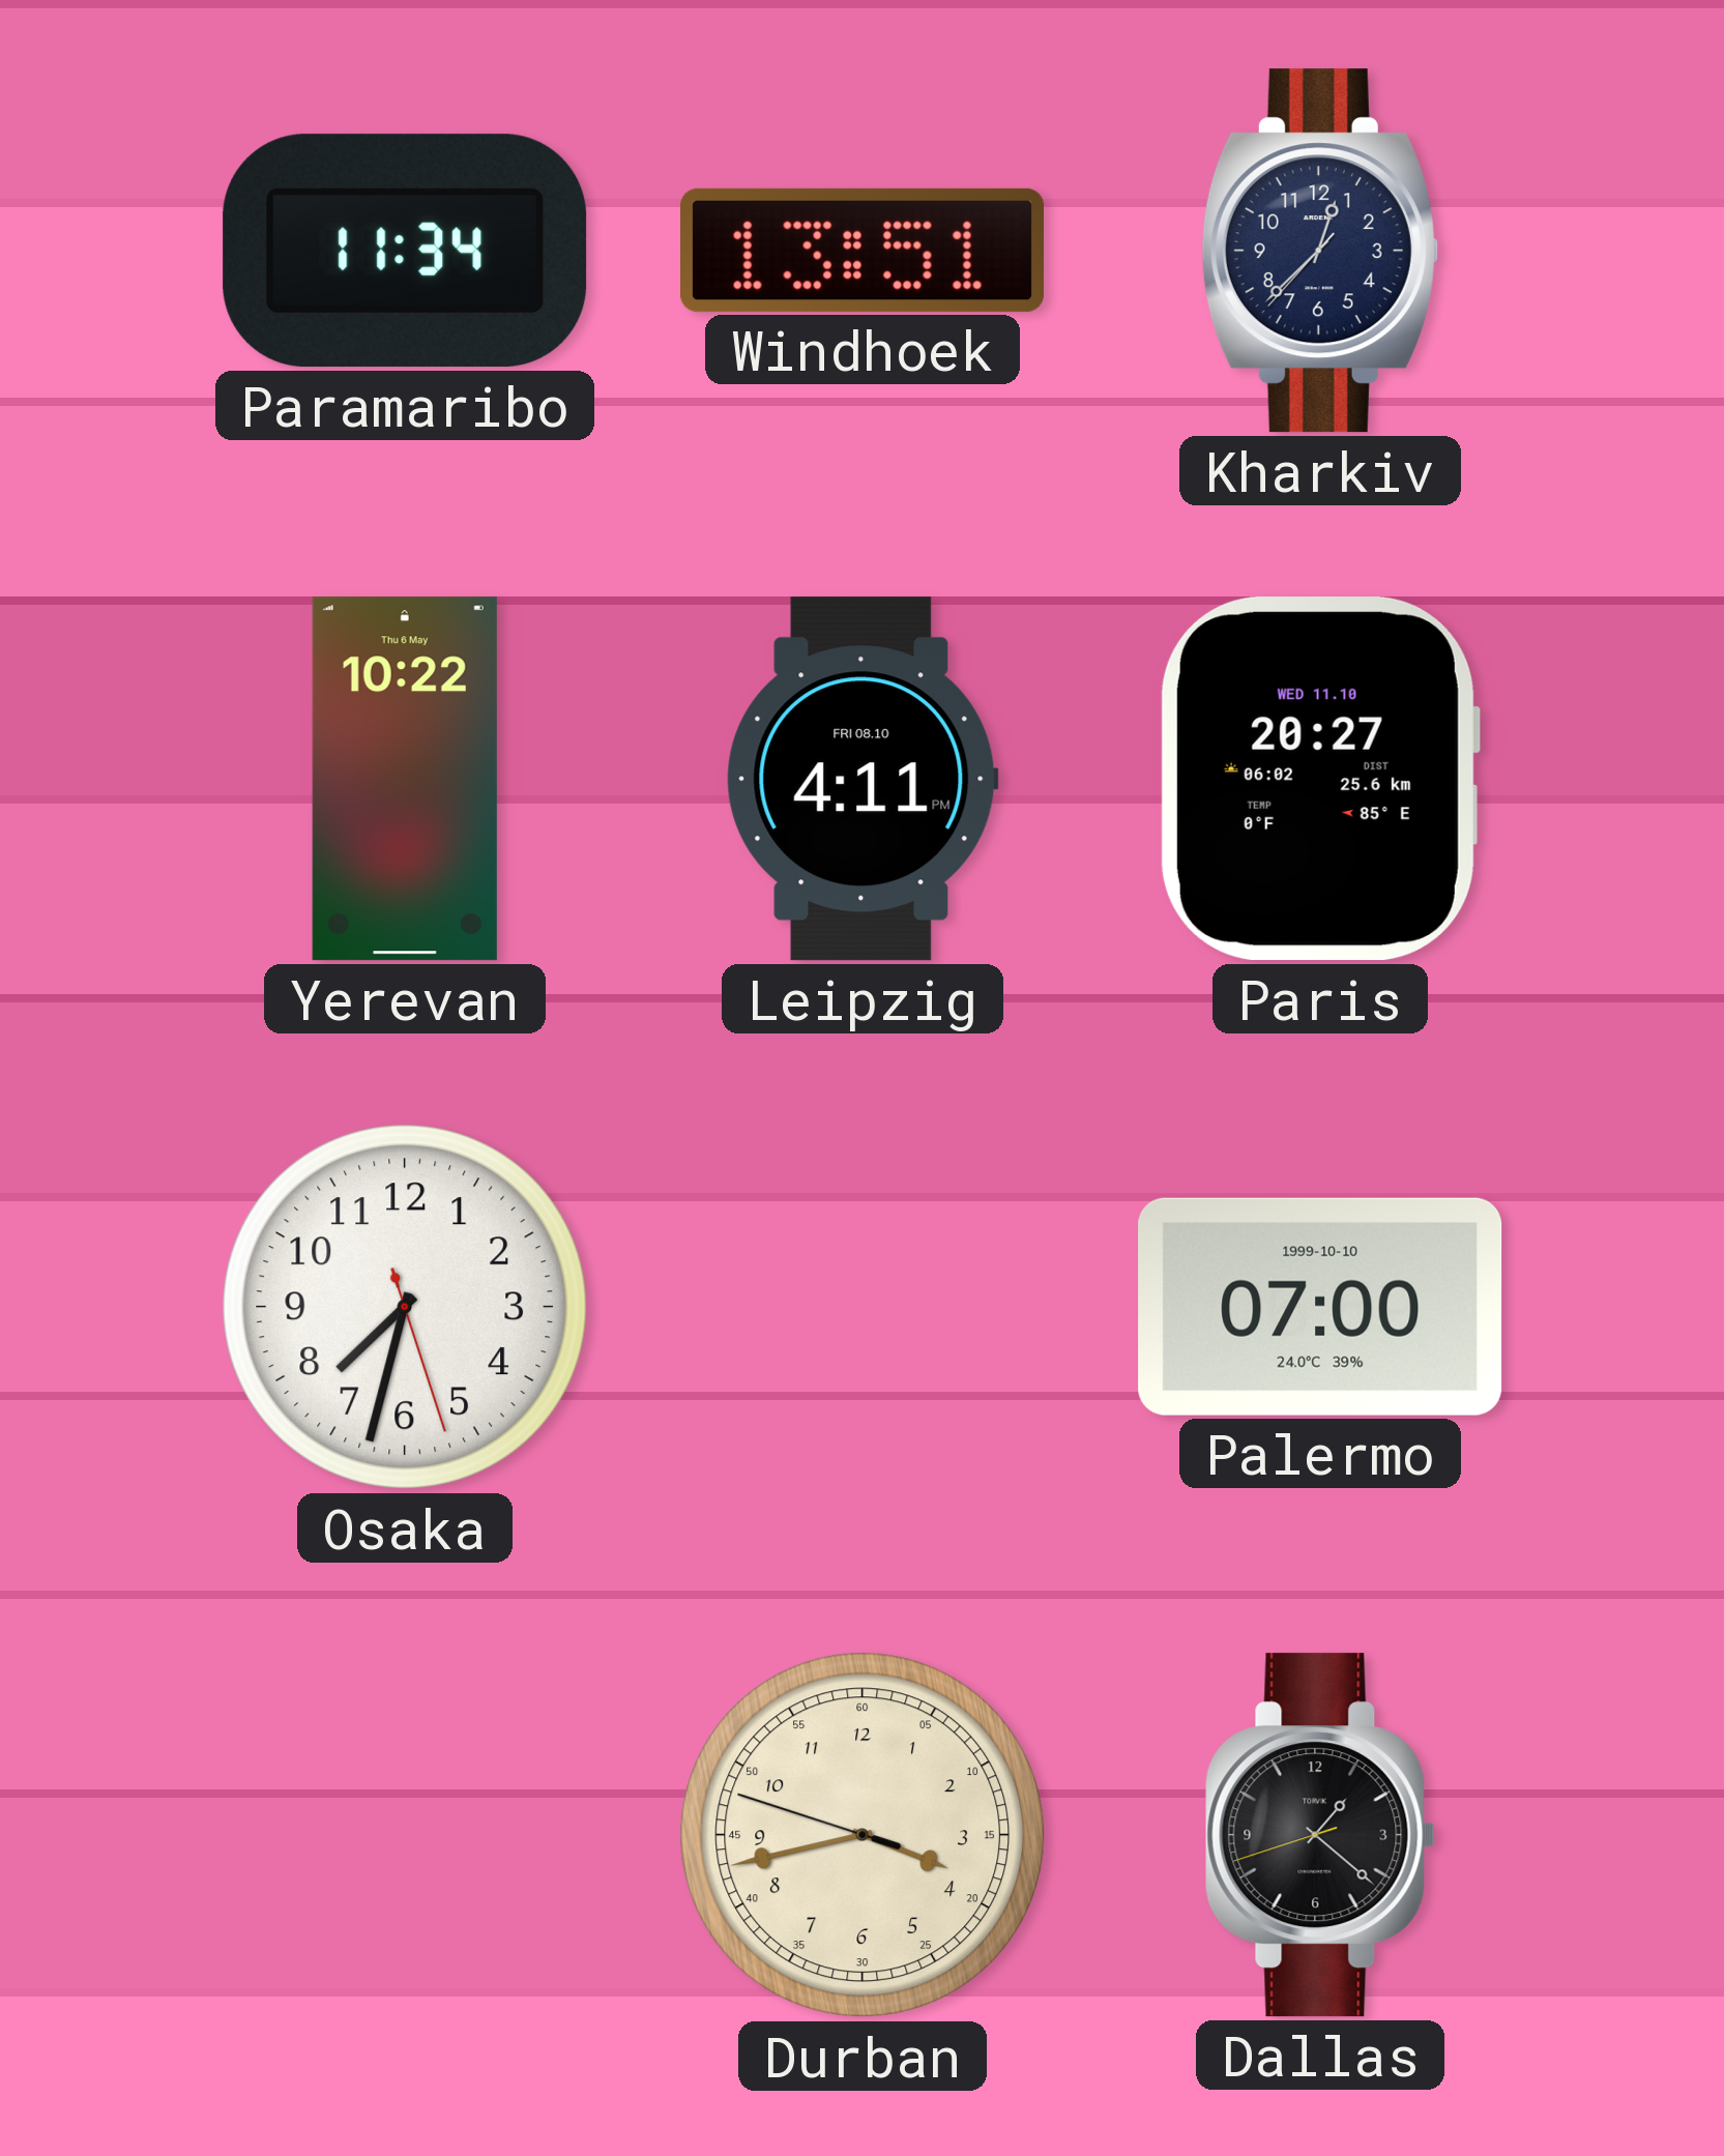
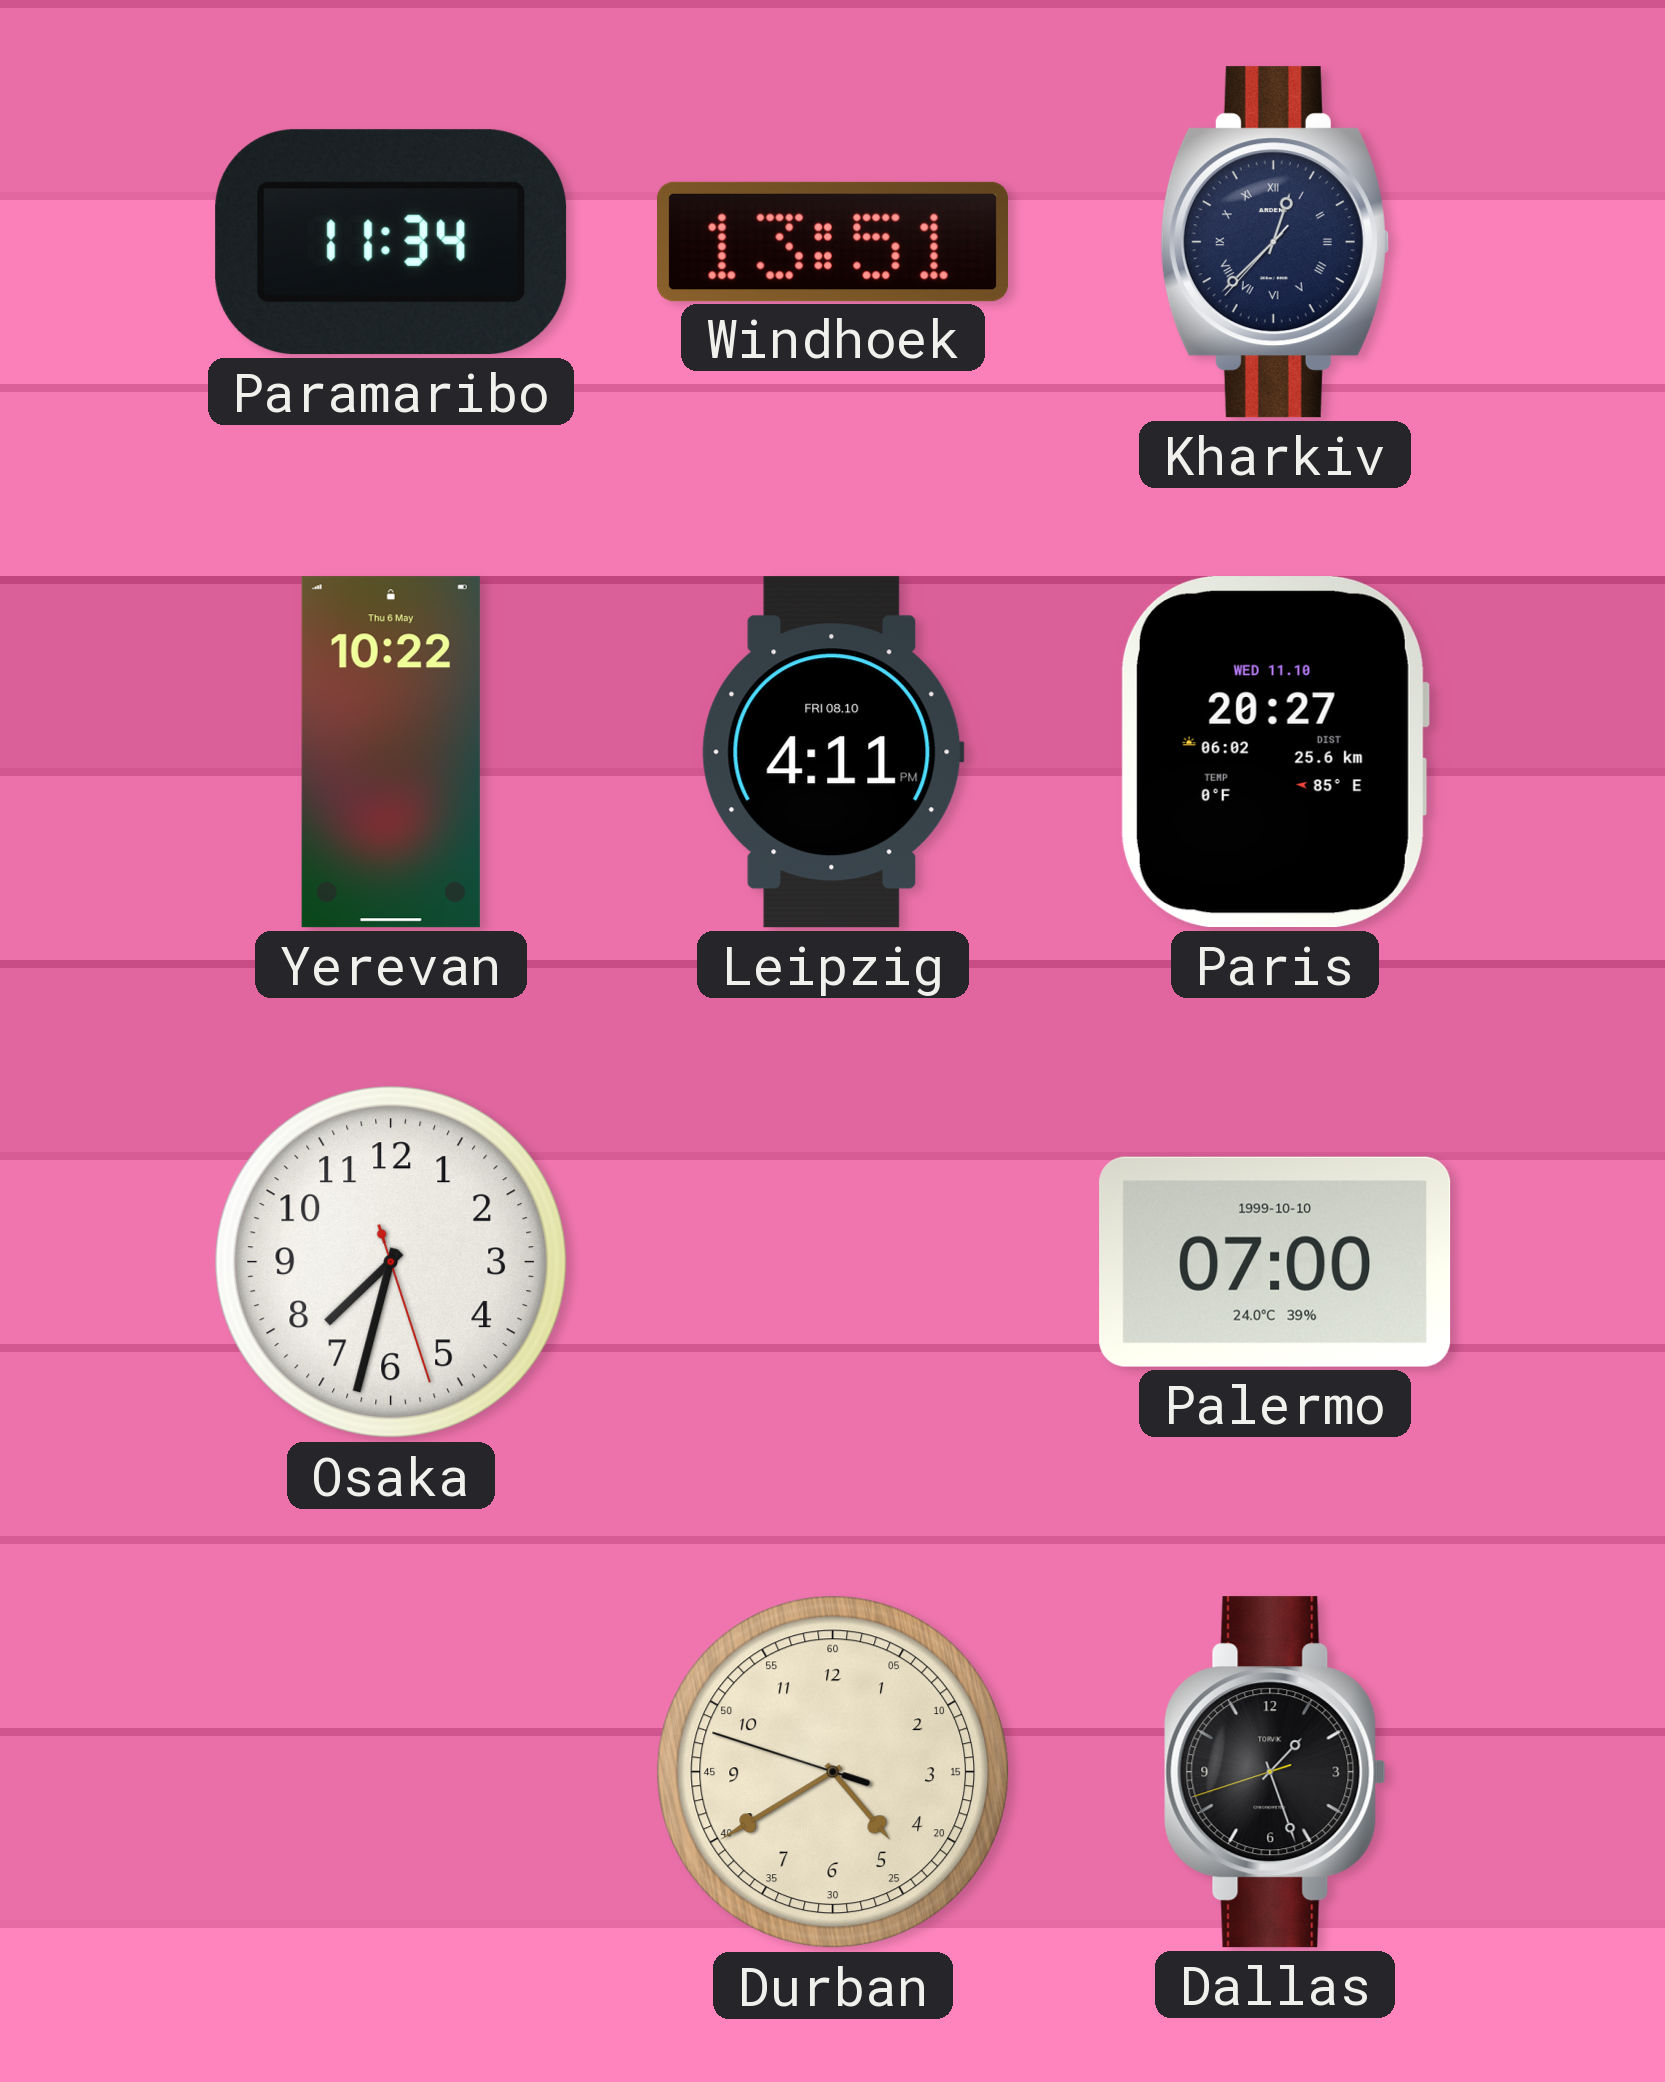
Kharkiv numerals: Arabic -> Roman
Durban: 3:42 -> 4:39
Dallas: 1:21 -> 1:26
